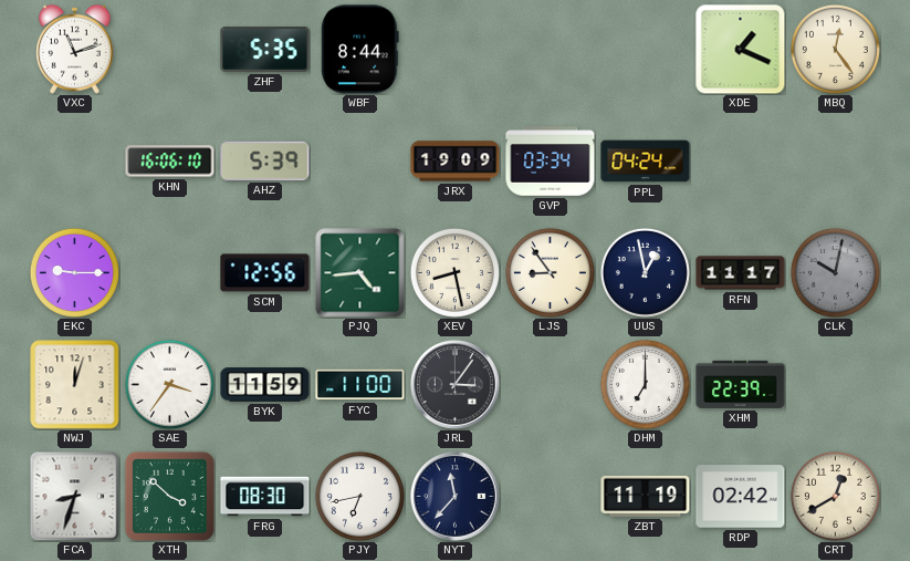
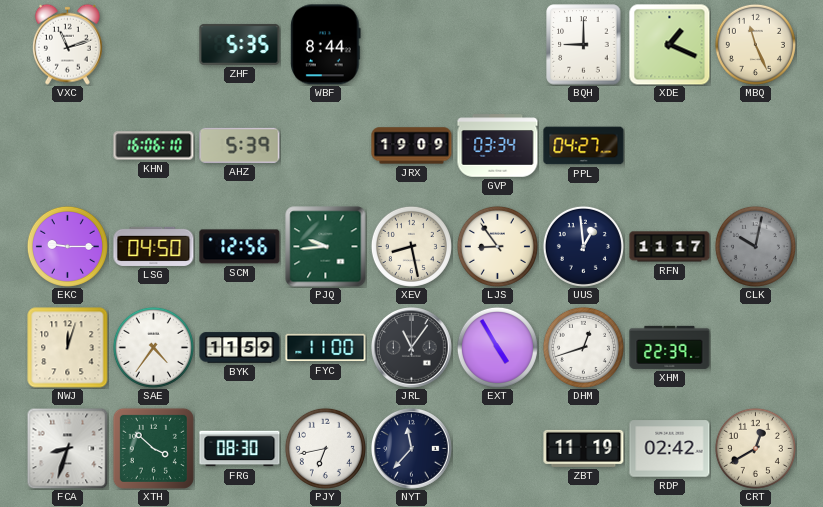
BQH: none -> 9:00
MBQ: 12:24 -> 11:26
PPL: 04:24 -> 04:27
LSG: none -> 04:50
PJQ: 4:44 -> 9:44
UUS: 12:58 -> 12:59
SAE: 3:36 -> 4:36
JRL: 3:06 -> 11:06
EXT: none -> 4:55
DHM: 7:00 -> 12:42
